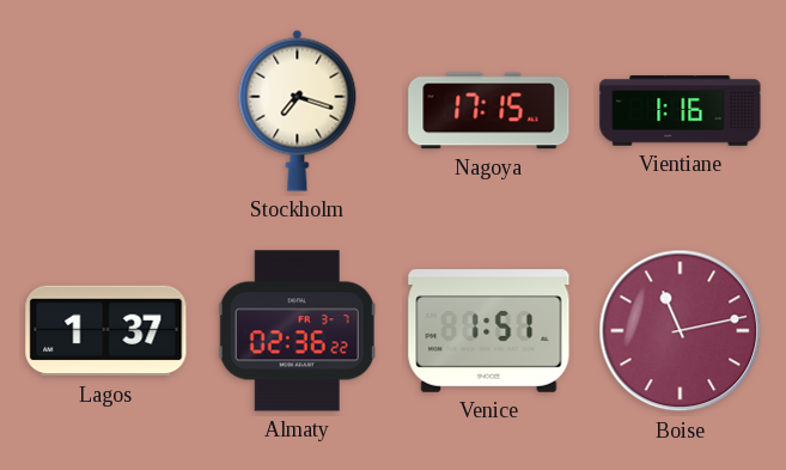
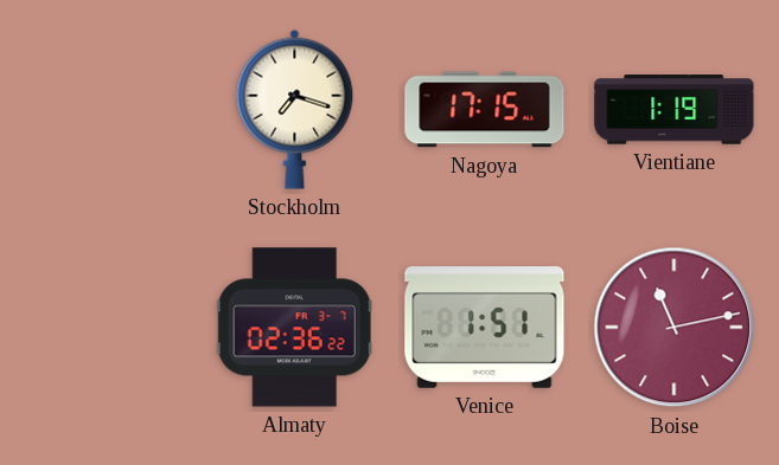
Vientiane: 1:16 -> 1:19
Lagos: 1:37 -> none
